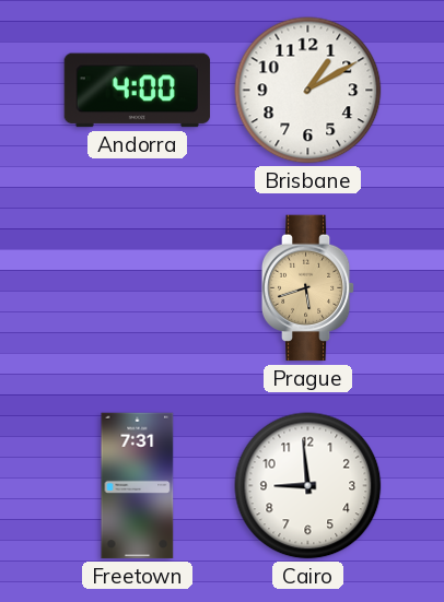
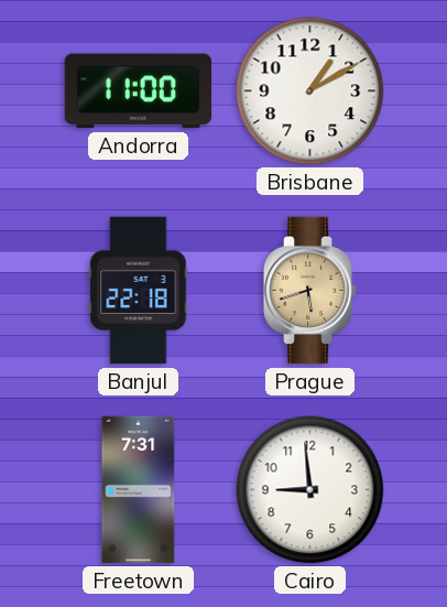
Andorra: 4:00 -> 11:00
Banjul: none -> 22:18
